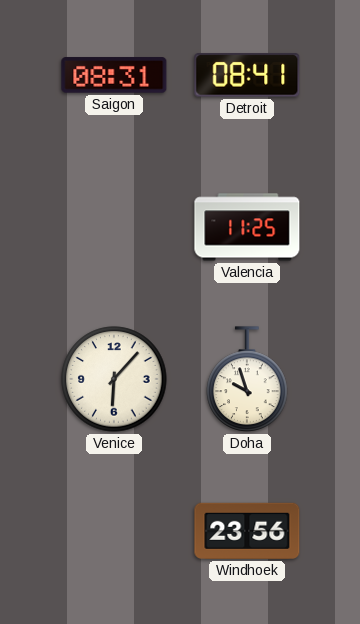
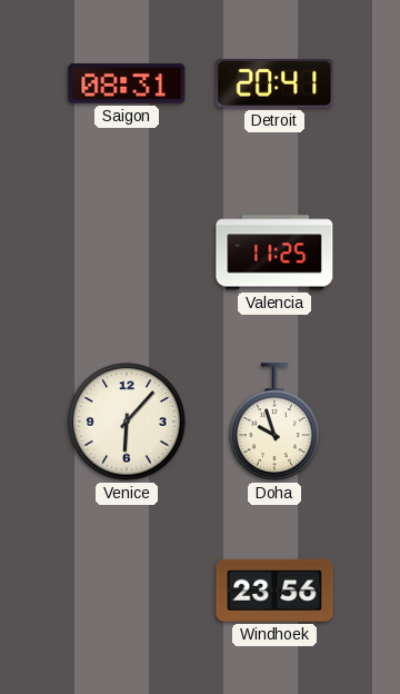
Detroit: 08:41 -> 20:41
